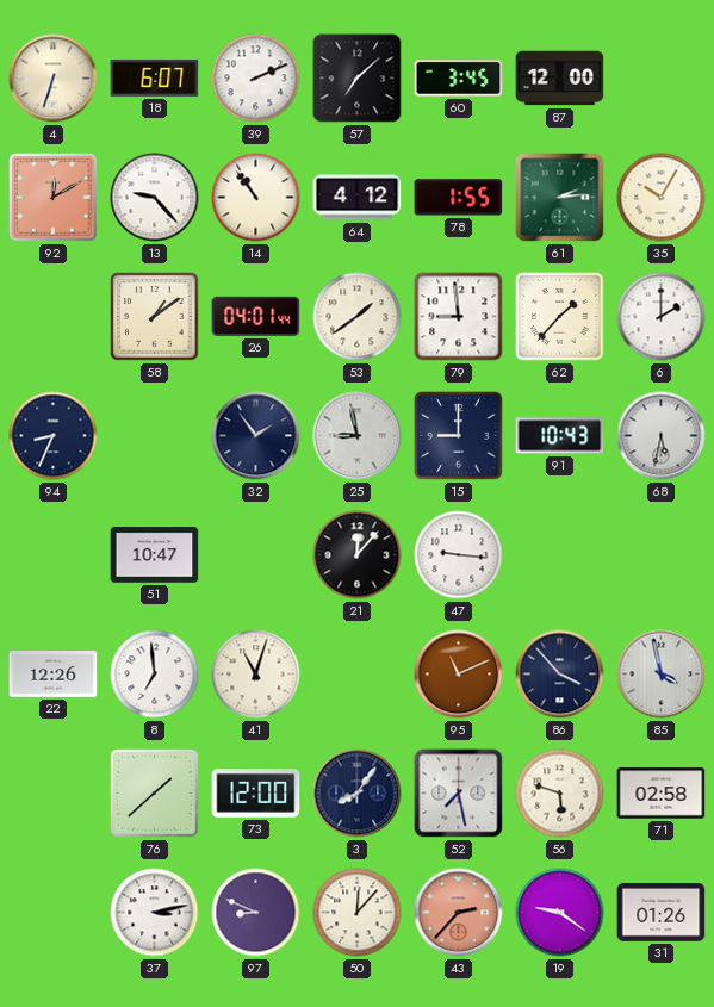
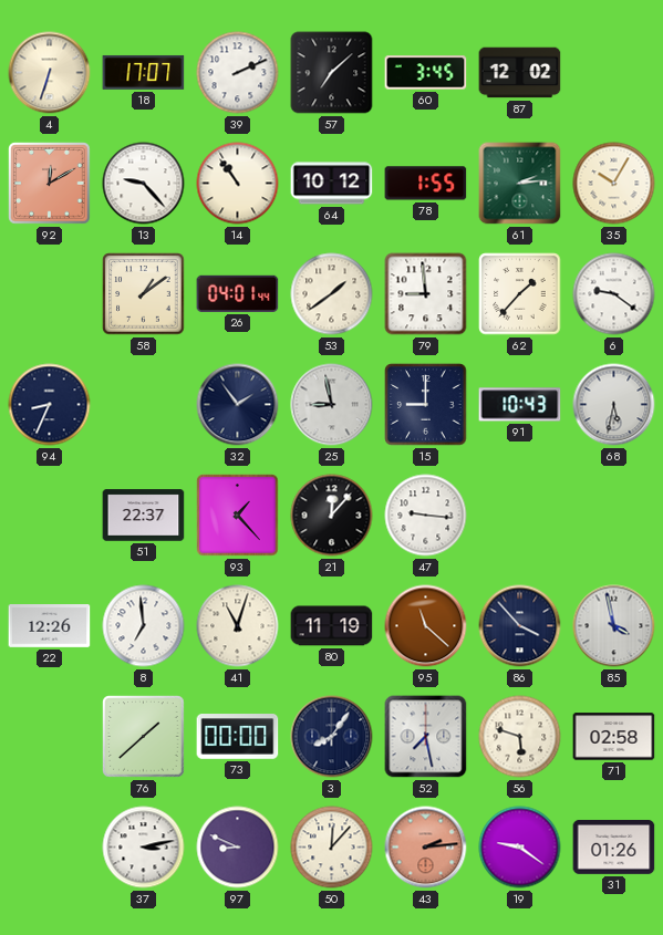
18: 6:07 -> 17:07
87: 12:00 -> 12:02
64: 4:12 -> 10:12
6: 2:00 -> 9:21
51: 10:47 -> 22:37
93: none -> 1:23
80: none -> 11:19
95: 11:11 -> 11:22
73: 12:00 -> 00:00
43: 2:37 -> 2:14
